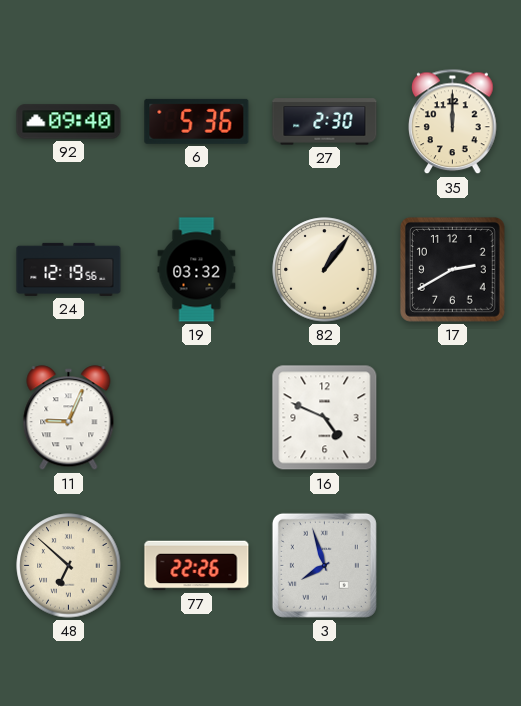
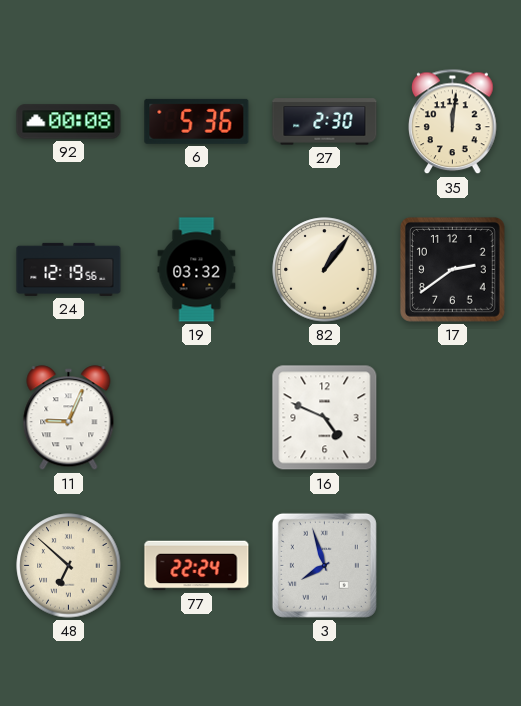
92: 09:40 -> 00:08
35: 12:00 -> 12:01
17: 2:40 -> 2:39
77: 22:26 -> 22:24
